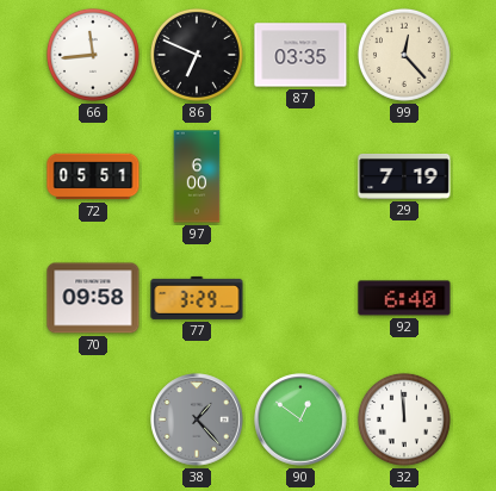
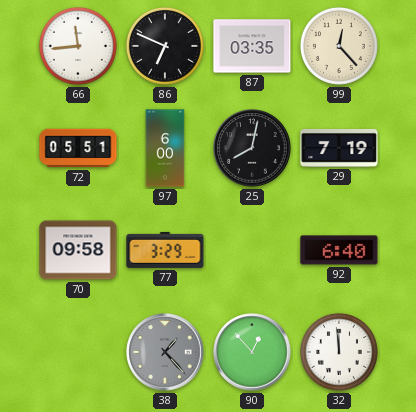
25: none -> 8:02
90: 12:51 -> 12:53
